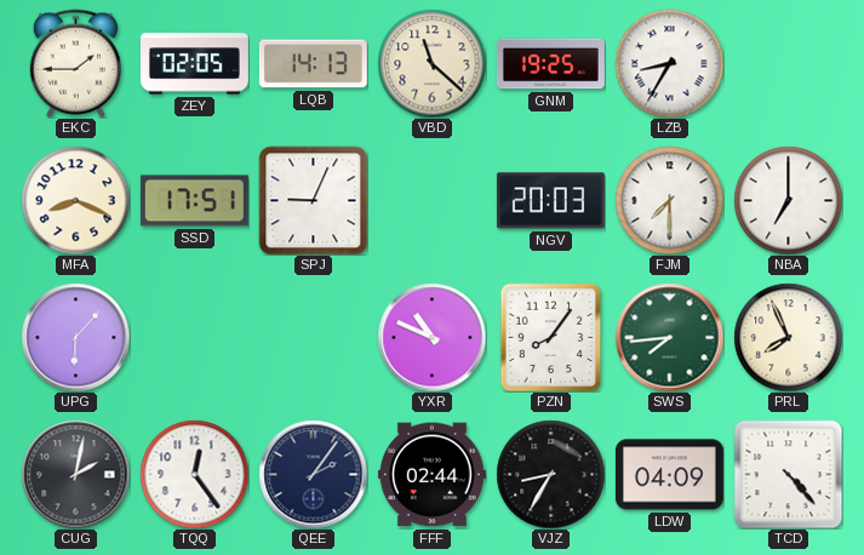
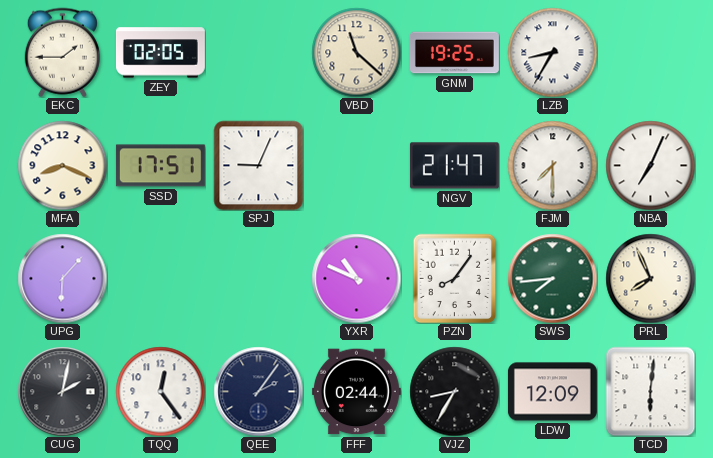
LQB: 14:13 -> none
NGV: 20:03 -> 21:47
NBA: 7:00 -> 7:04
LDW: 04:09 -> 12:09
TCD: 4:23 -> 6:01
